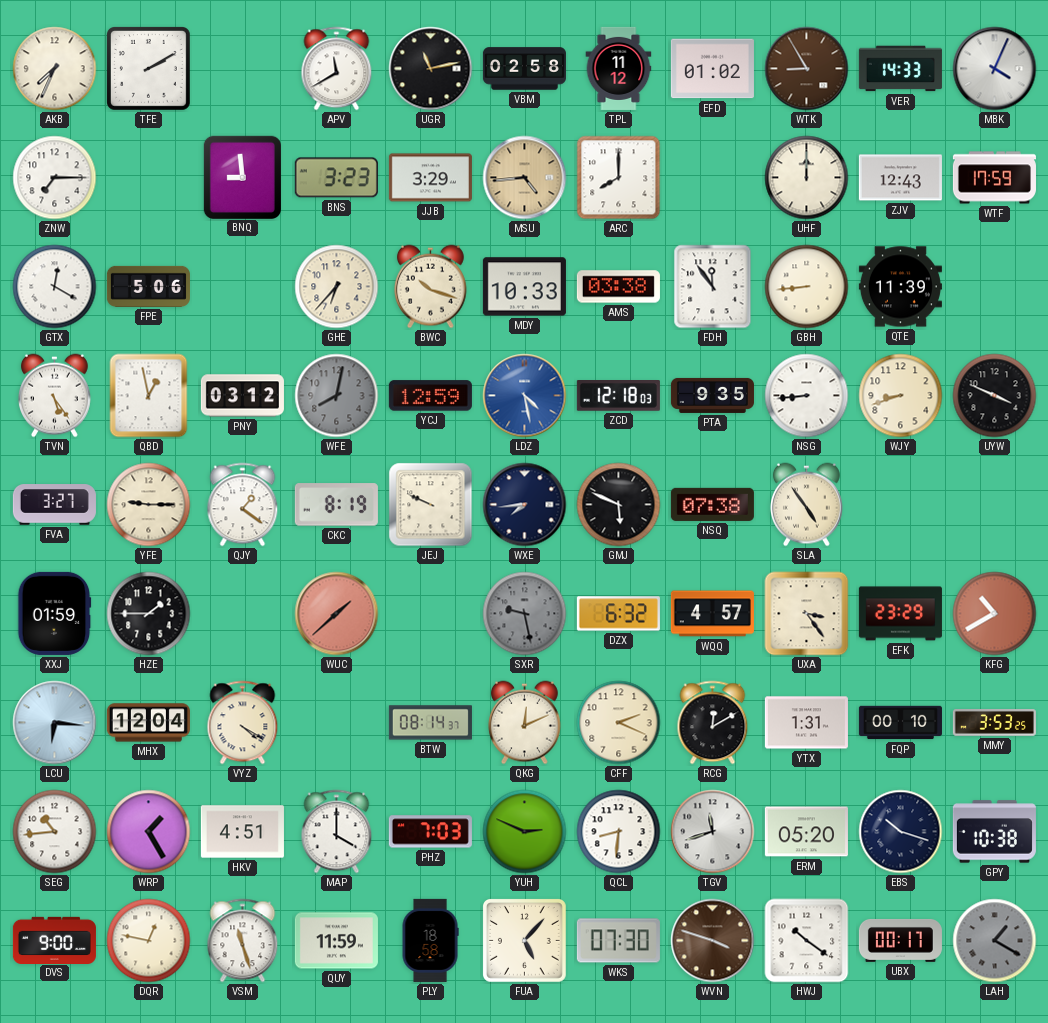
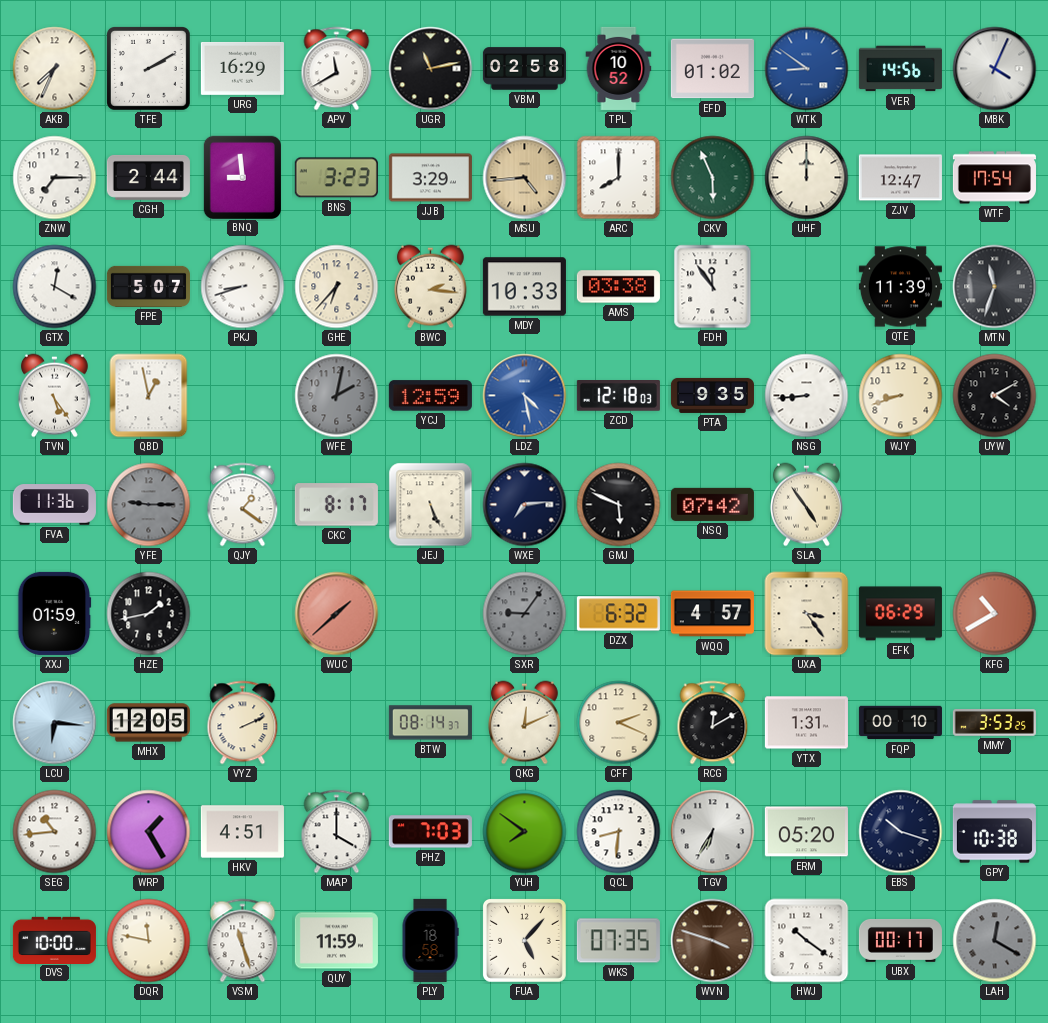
URG: none -> 16:29
TPL: 11:12 -> 10:52
WTK: 8:55 -> 8:51
WTK dial: brown -> blue
VER: 14:33 -> 14:56
CGH: none -> 2:44
CKV: none -> 5:56
ZJV: 12:43 -> 12:47
WTF: 17:59 -> 17:54
FPE: 5:06 -> 5:07
PKJ: none -> 8:42
BWC: 10:18 -> 2:16
GBH: 8:44 -> none
MTN: none -> 11:33
PNY: 03:12 -> none
WFE: 8:02 -> 2:02
UYW: 3:49 -> 4:10
FVA: 3:27 -> 11:36
YFE dial: cream -> grey
CKC: 8:19 -> 8:17
JEJ: 9:49 -> 5:26
WXE: 7:44 -> 7:14
NSQ: 07:38 -> 07:42
HZE: 1:45 -> 1:43
SXR: 9:28 -> 9:06
EFK: 23:29 -> 06:29
MHX: 12:04 -> 12:05
VYZ: 4:20 -> 2:11
YUH: 2:49 -> 7:51
TGV: 11:42 -> 6:35
DVS: 9:00 -> 10:00
DQR: 12:47 -> 11:47
WKS: 07:30 -> 07:35
LAH: 1:20 -> 12:20
